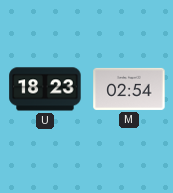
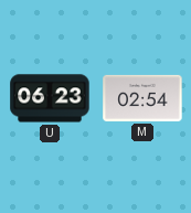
U: 18:23 -> 06:23
